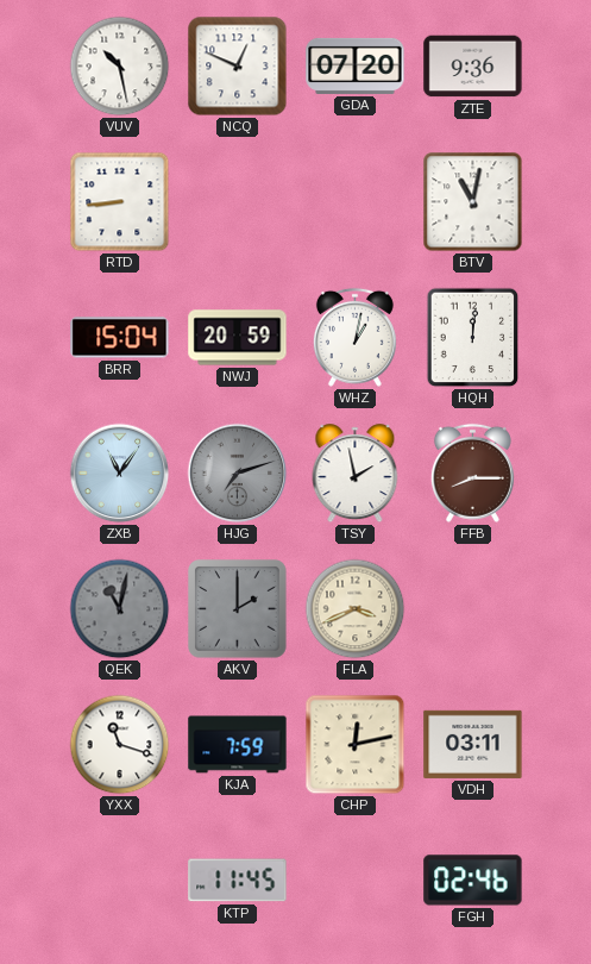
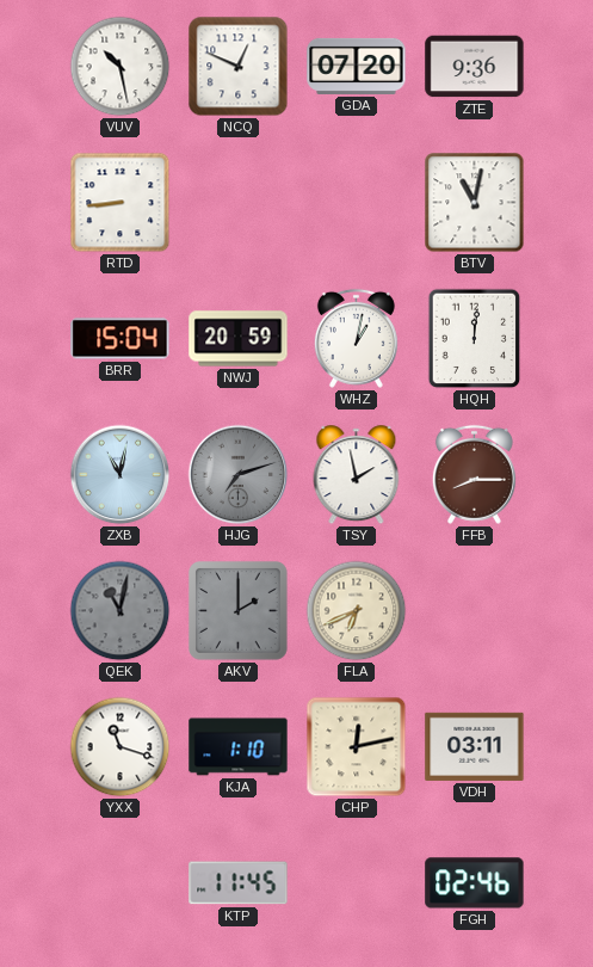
ZXB: 11:06 -> 11:02
FLA: 3:41 -> 6:41
KJA: 7:59 -> 1:10
